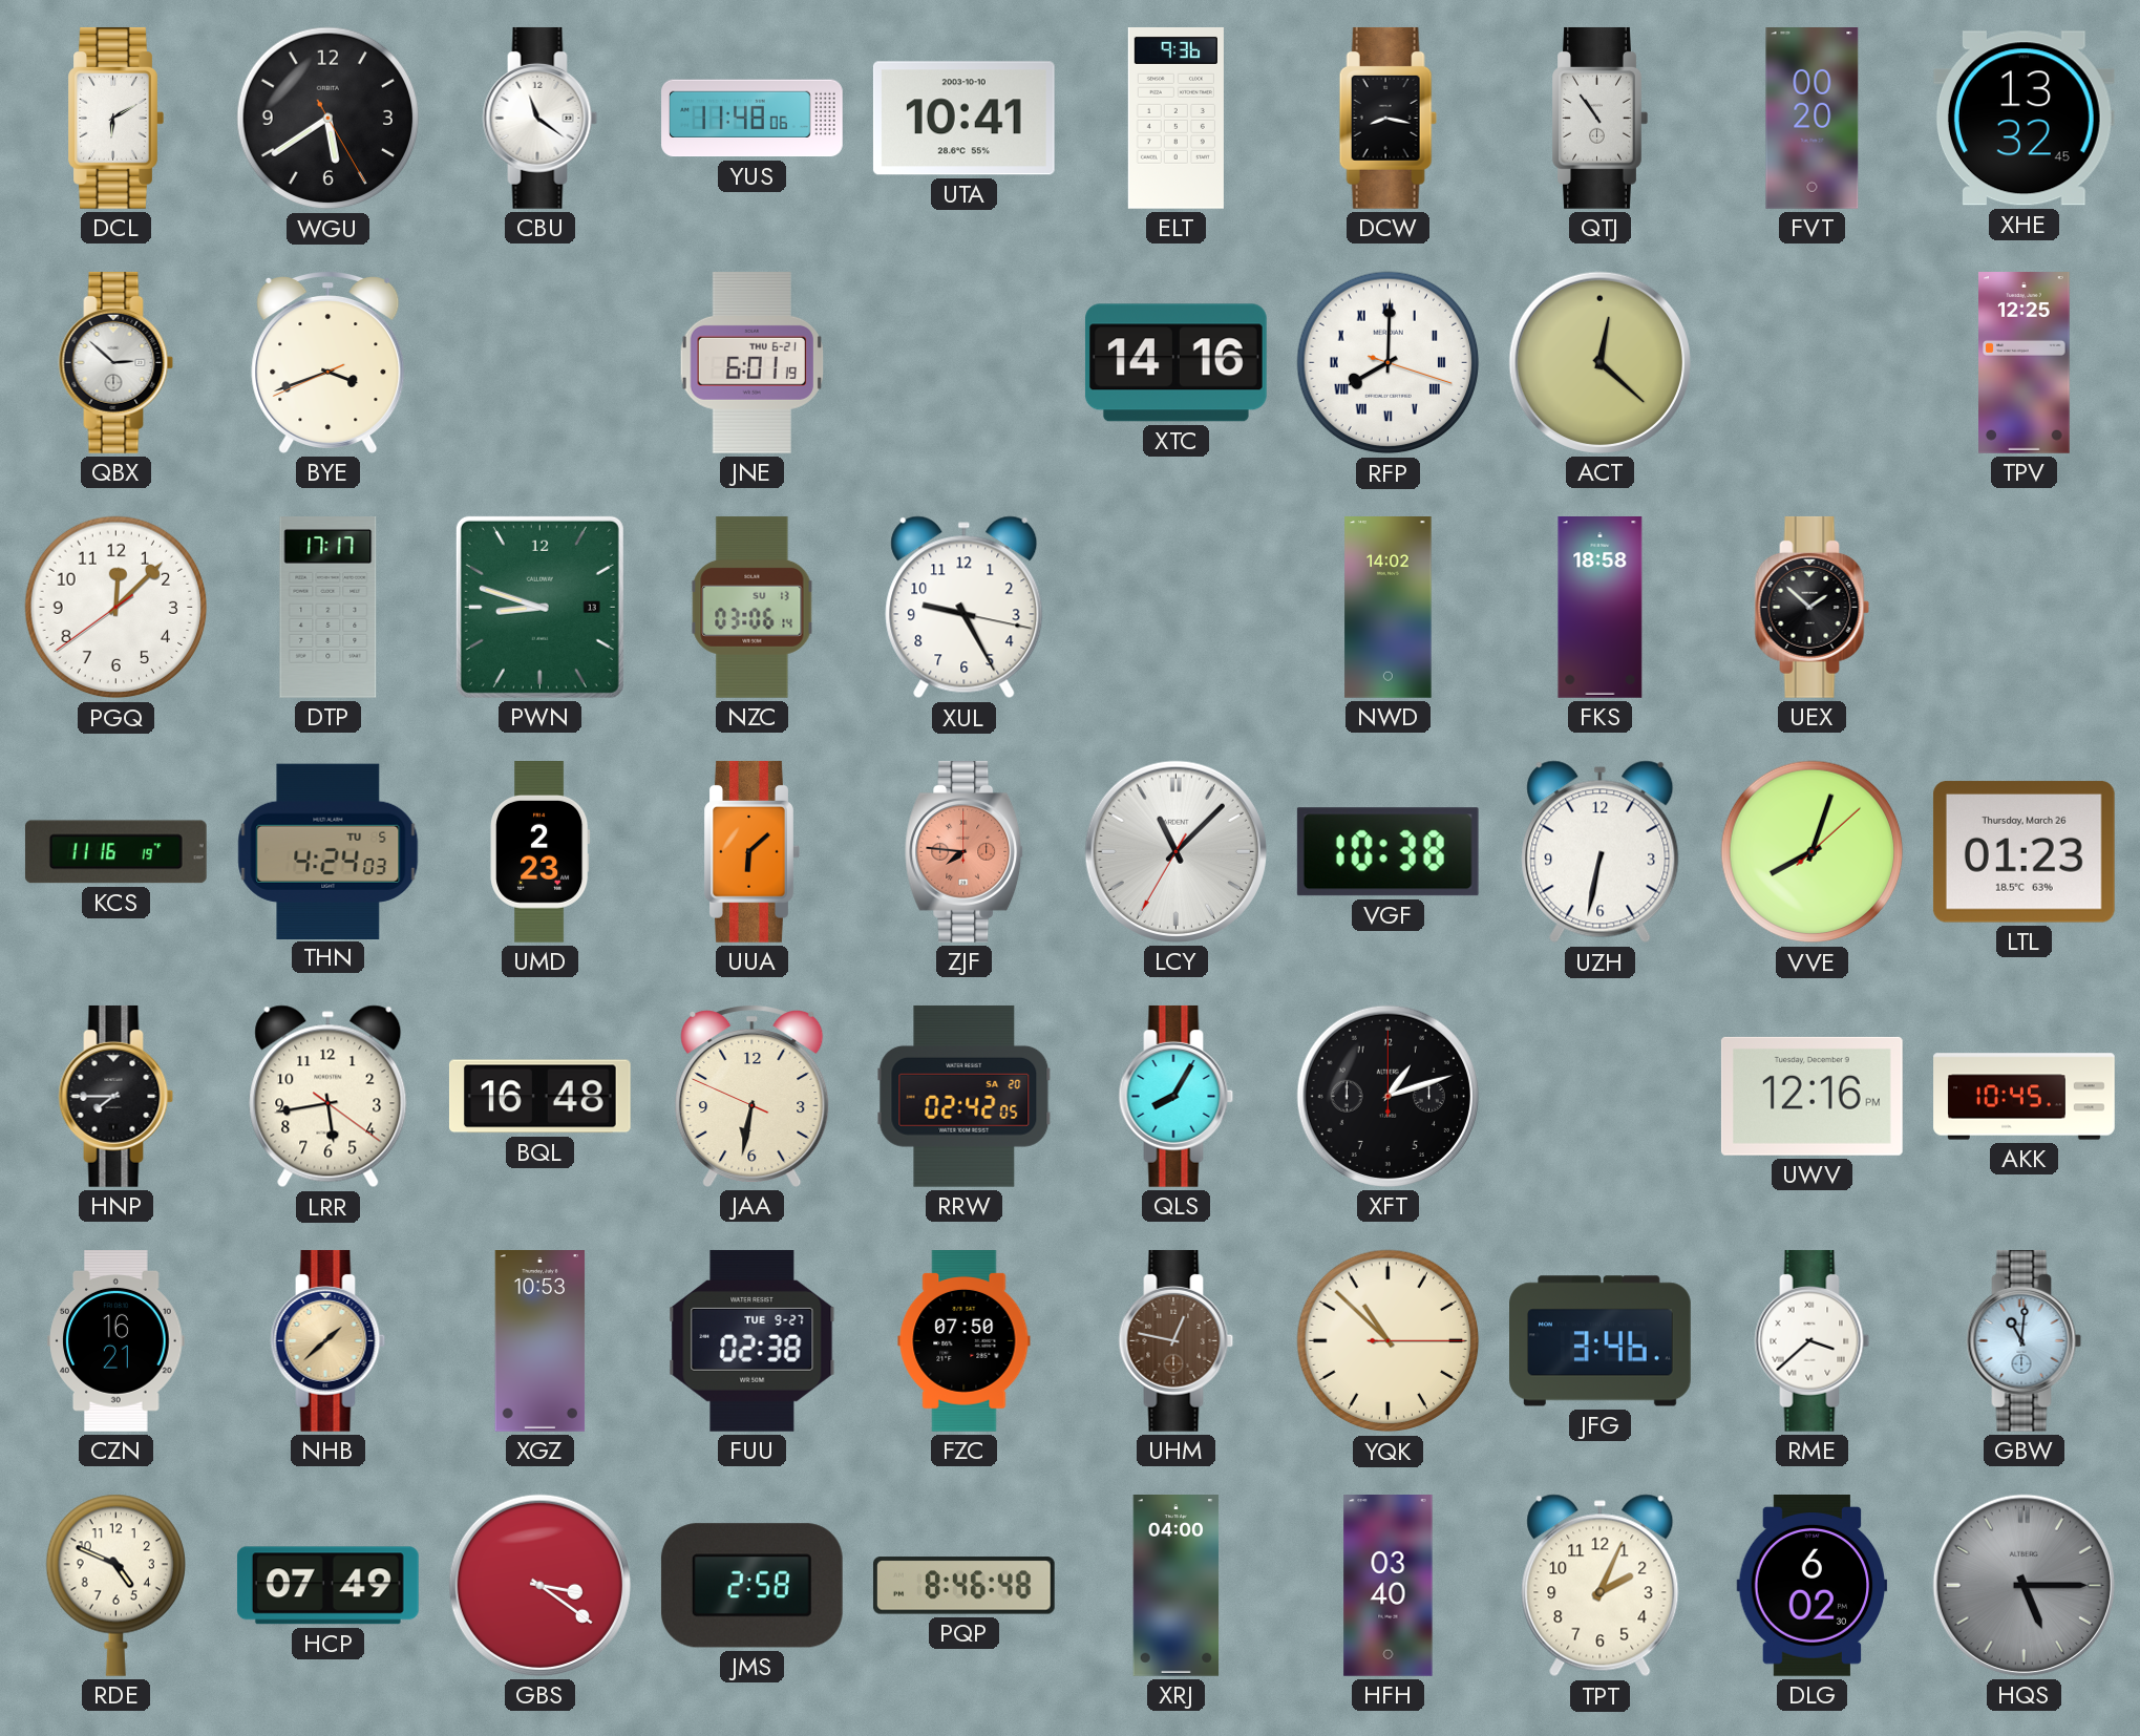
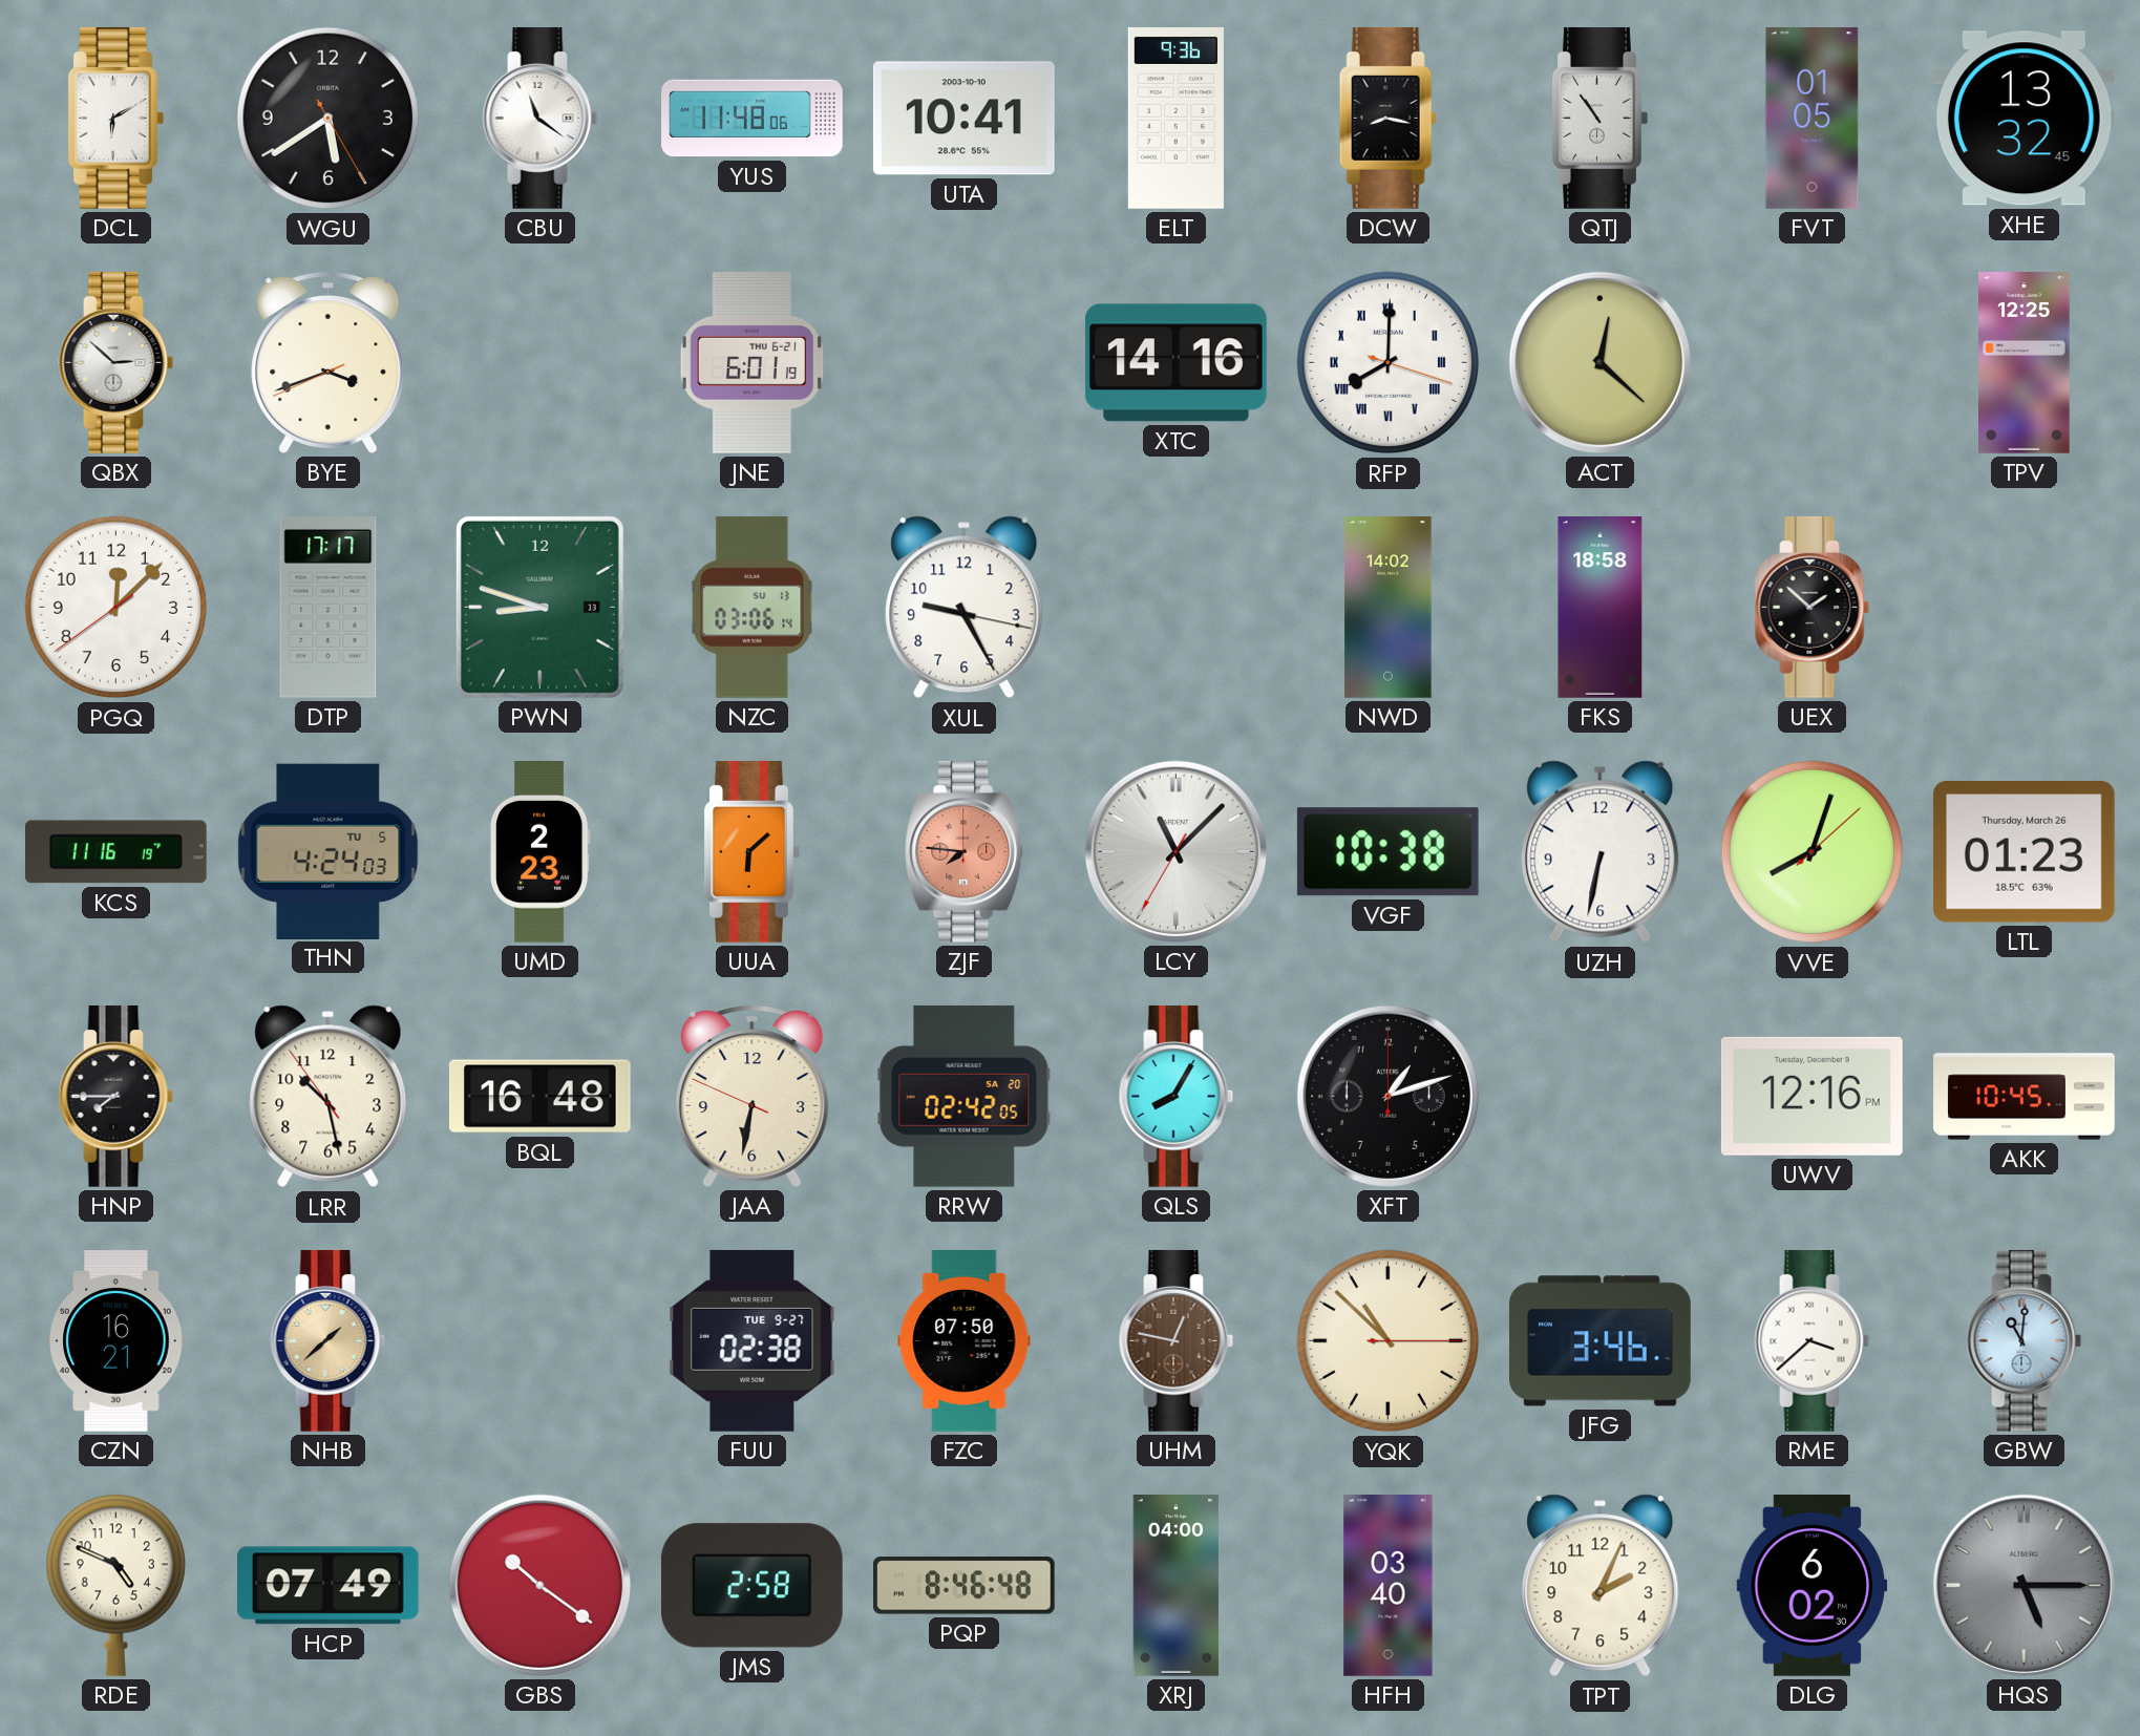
FVT: 00:20 -> 01:05
LRR: 5:43 -> 10:27
XGZ: 10:53 -> none
GBS: 3:21 -> 10:21
